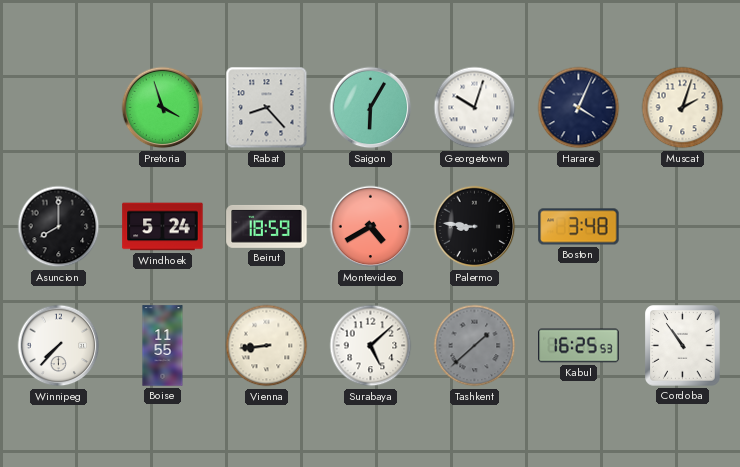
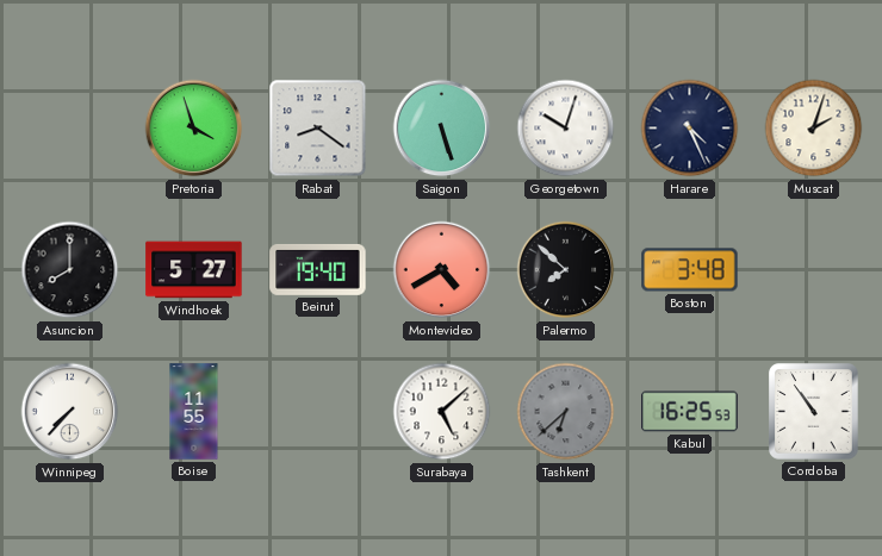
Rabat: 8:23 -> 8:21
Saigon: 6:05 -> 5:27
Harare: 4:04 -> 4:26
Windhoek: 5:24 -> 5:27
Beirut: 18:59 -> 19:40
Palermo: 8:46 -> 7:52
Vienna: 8:44 -> none
Tashkent: 1:38 -> 6:38
